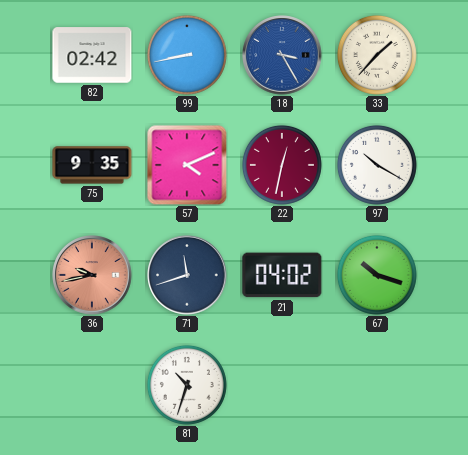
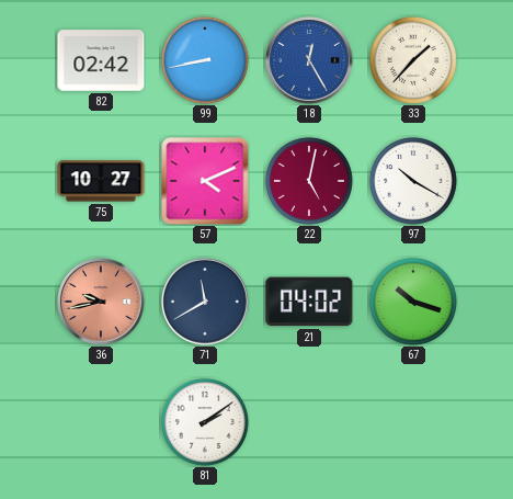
18: 3:25 -> 12:25
75: 9:35 -> 10:27
22: 12:32 -> 5:02
71: 11:42 -> 11:40
81: 10:33 -> 2:09
